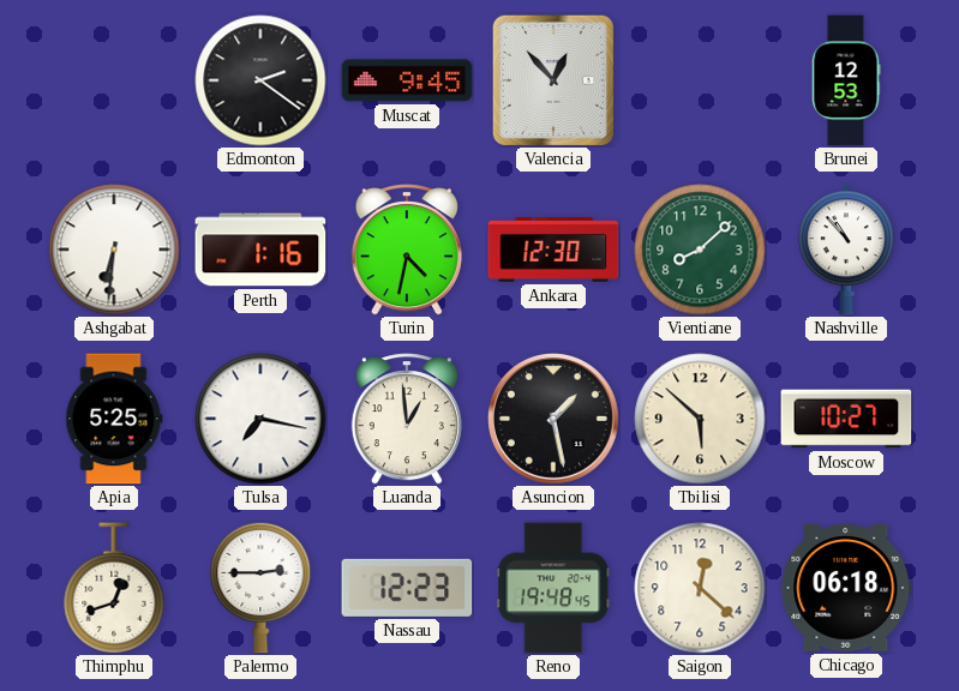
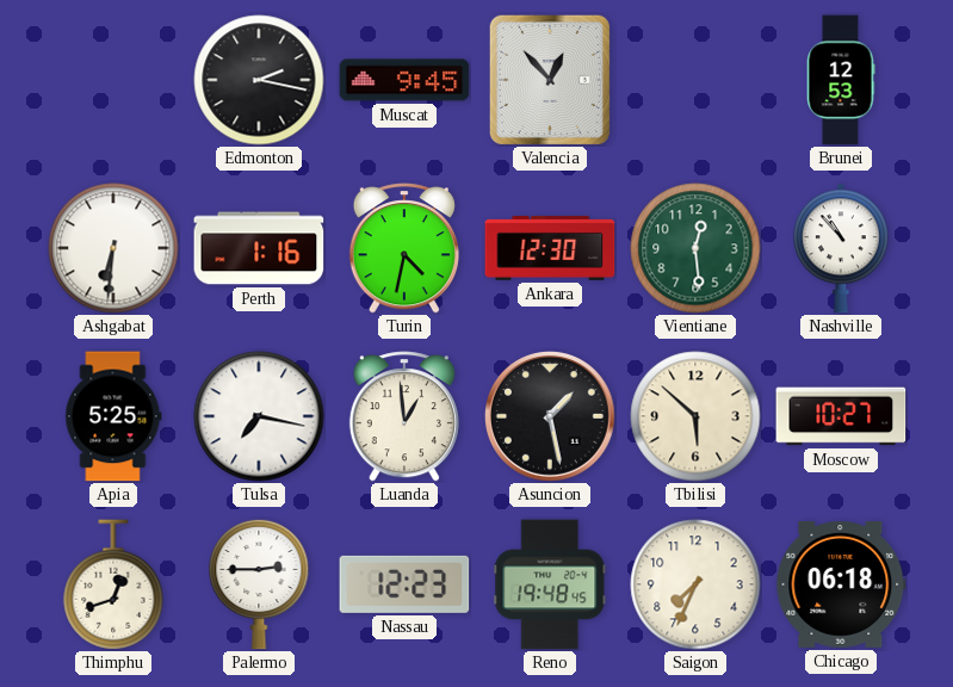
Edmonton: 2:21 -> 2:17
Vientiane: 8:08 -> 12:29
Saigon: 12:22 -> 7:34
